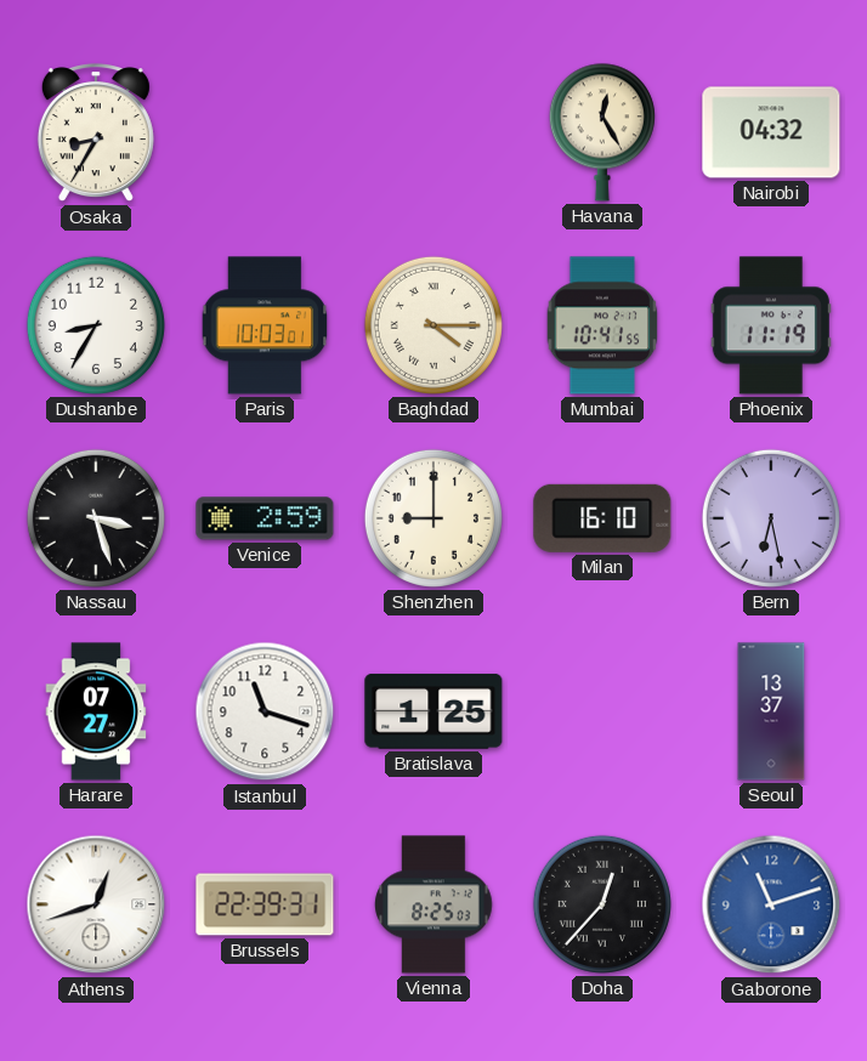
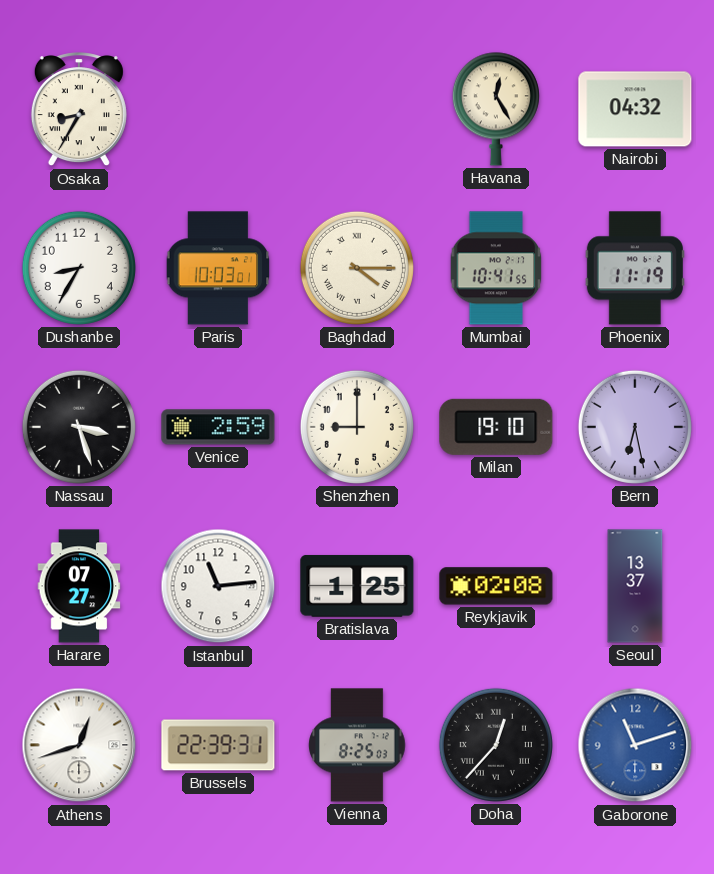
Milan: 16:10 -> 19:10
Istanbul: 11:18 -> 11:14
Reykjavik: none -> 02:08
